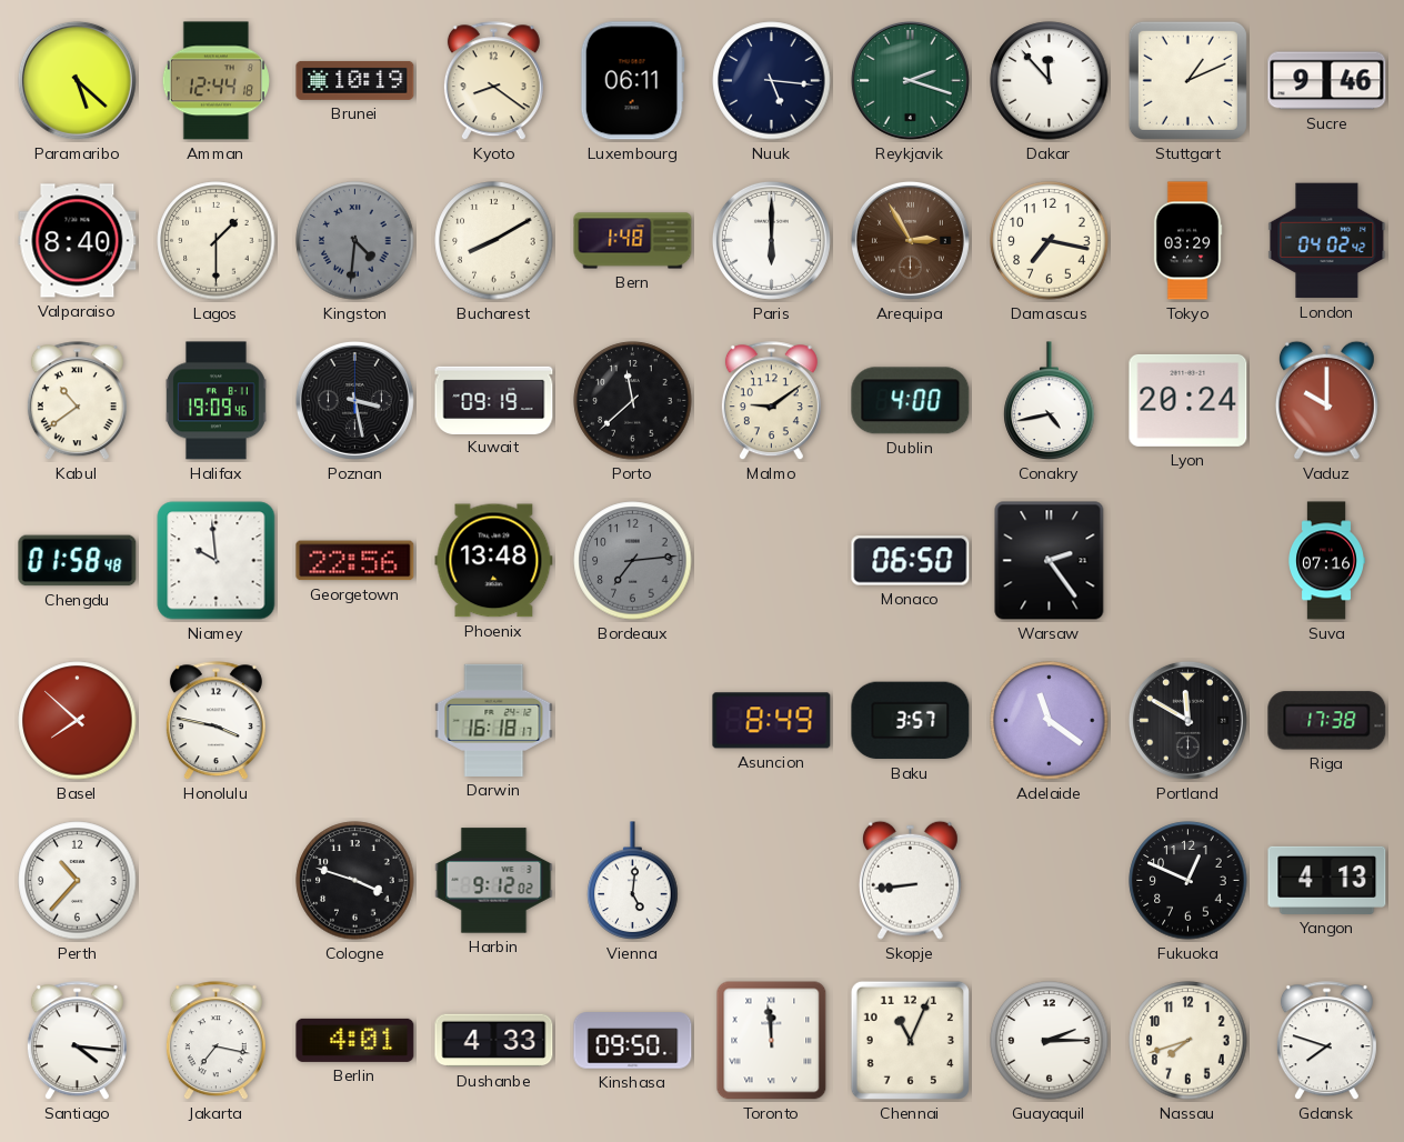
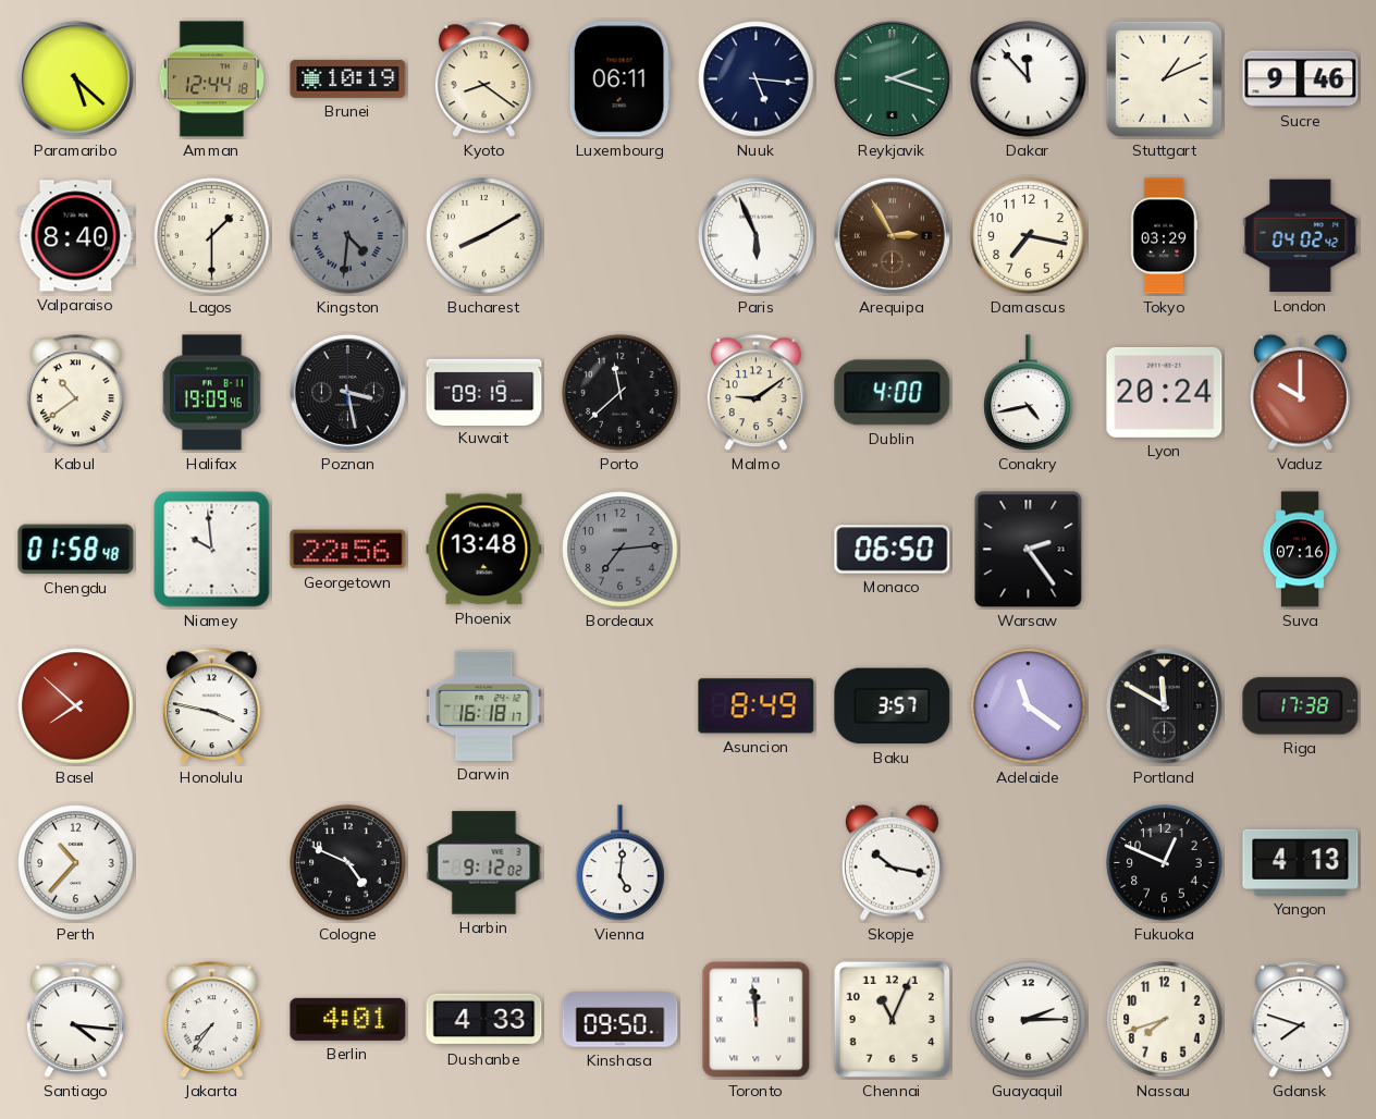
Bern: 1:48 -> none
Paris: 6:00 -> 5:56
Cologne: 3:48 -> 4:49
Skopje: 8:44 -> 10:17
Jakarta: 7:17 -> 7:36
